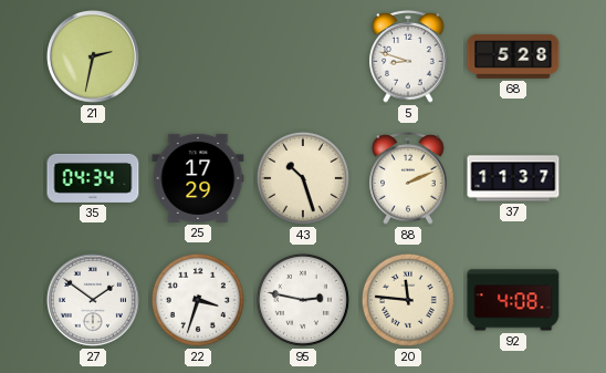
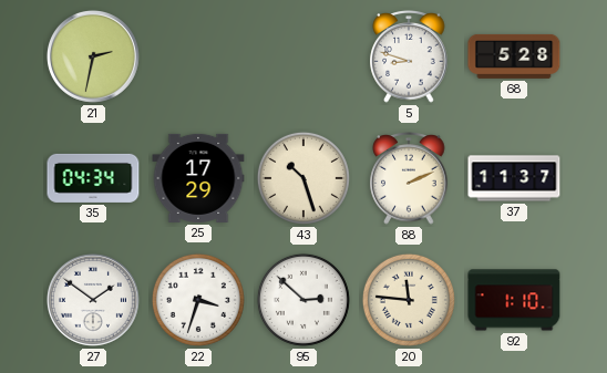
95: 2:47 -> 2:52
92: 4:08 -> 1:10
